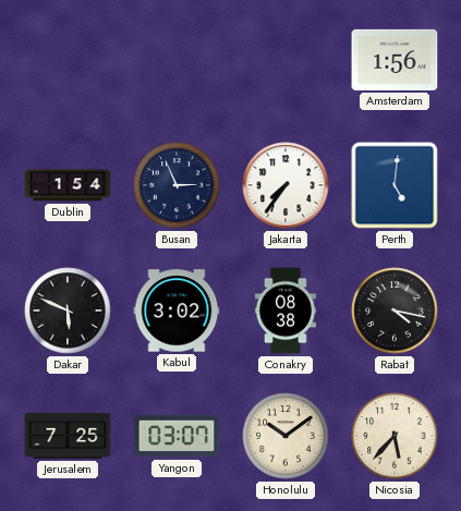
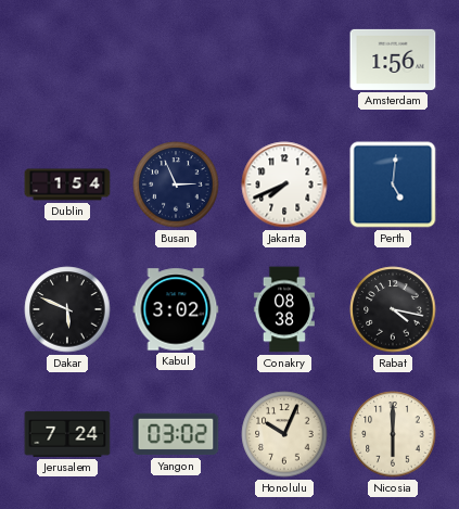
Jakarta: 7:36 -> 7:41
Jerusalem: 7:25 -> 7:24
Yangon: 03:07 -> 03:02
Honolulu: 10:09 -> 10:04
Nicosia: 5:37 -> 6:00
